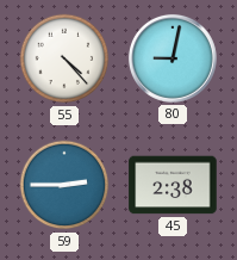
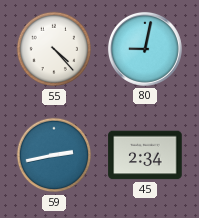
59: 2:45 -> 2:43
45: 2:38 -> 2:34
